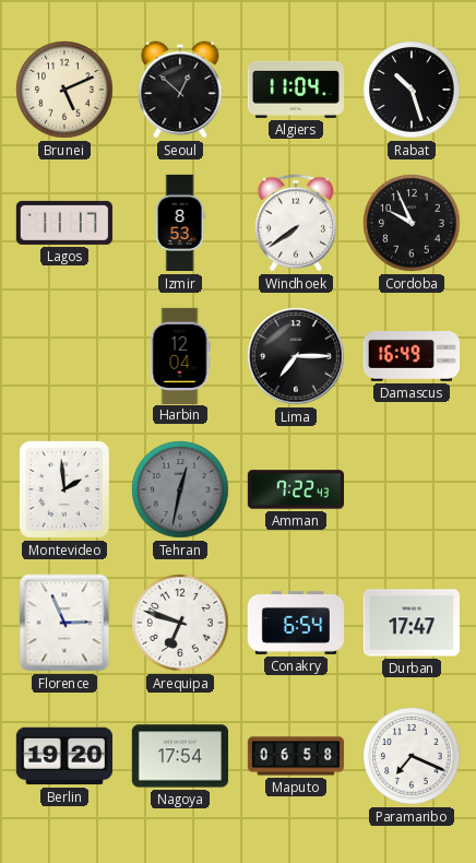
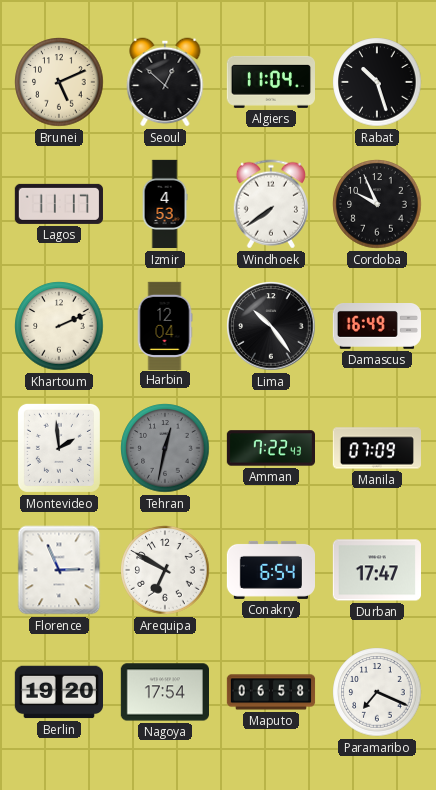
Izmir: 8:53 -> 4:53
Khartoum: none -> 2:11
Lima: 7:15 -> 10:24
Manila: none -> 07:09
Arequipa: 6:48 -> 6:50
